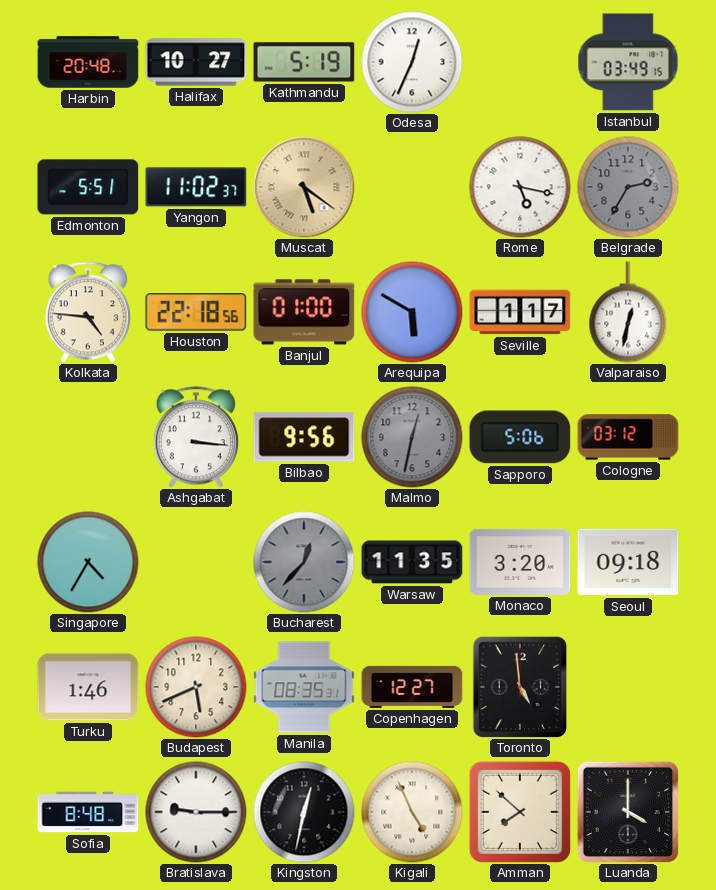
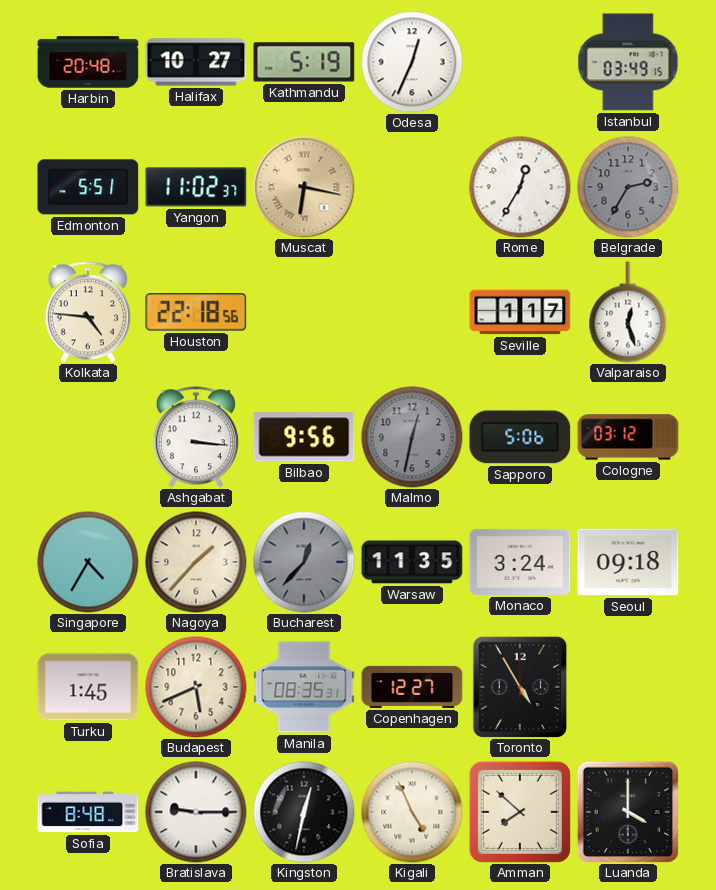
Muscat: 5:21 -> 6:17
Rome: 5:17 -> 12:35
Banjul: 01:00 -> none
Arequipa: 5:50 -> none
Valparaiso: 12:32 -> 12:27
Nagoya: none -> 1:37
Monaco: 3:20 -> 3:24
Turku: 1:46 -> 1:45
Toronto: 4:59 -> 4:55
